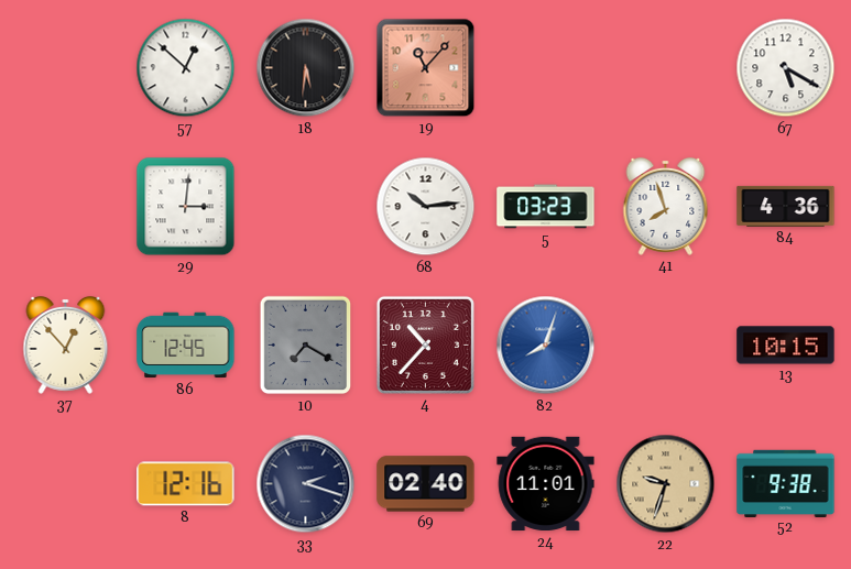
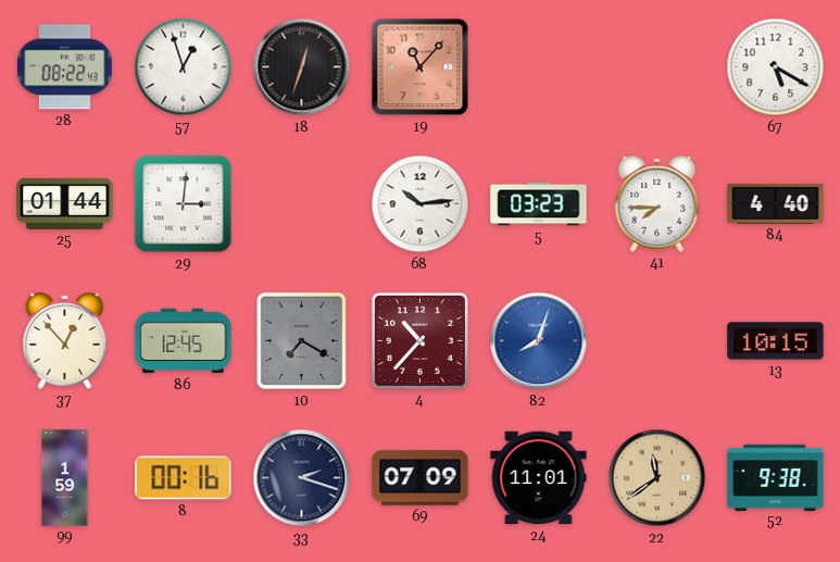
28: none -> 08:22
57: 12:52 -> 12:57
18: 5:31 -> 12:33
25: none -> 01:44
41: 7:57 -> 7:45
84: 4:36 -> 4:40
99: none -> 1:59
8: 12:16 -> 00:16
69: 02:40 -> 07:09
22: 9:33 -> 11:39
